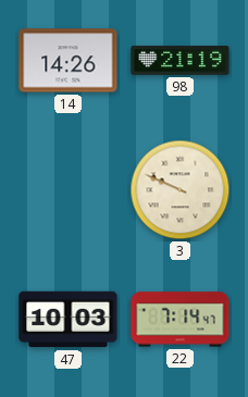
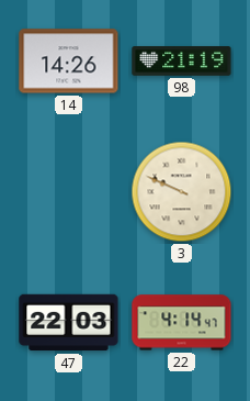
47: 10:03 -> 22:03
22: 7:14 -> 4:14
